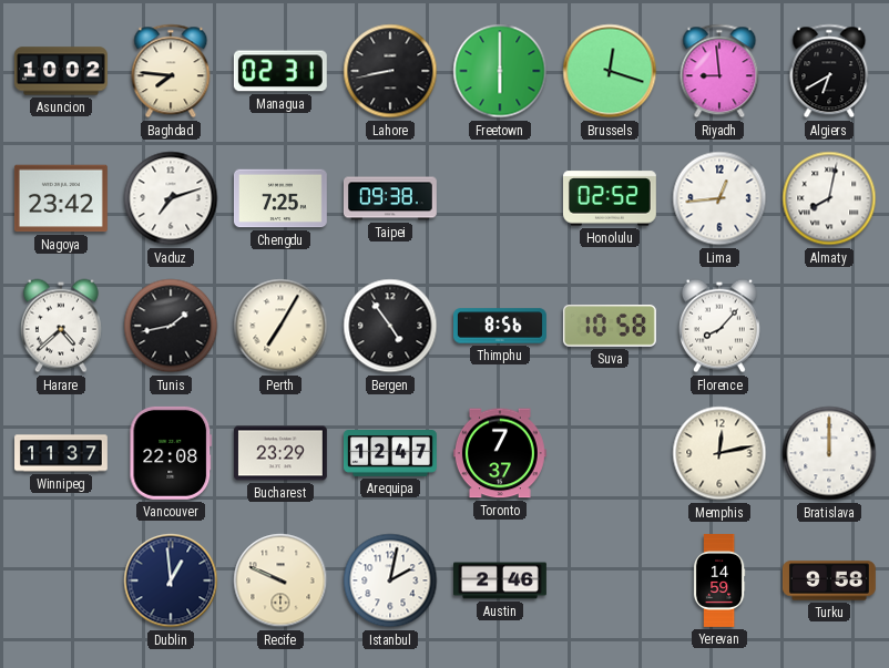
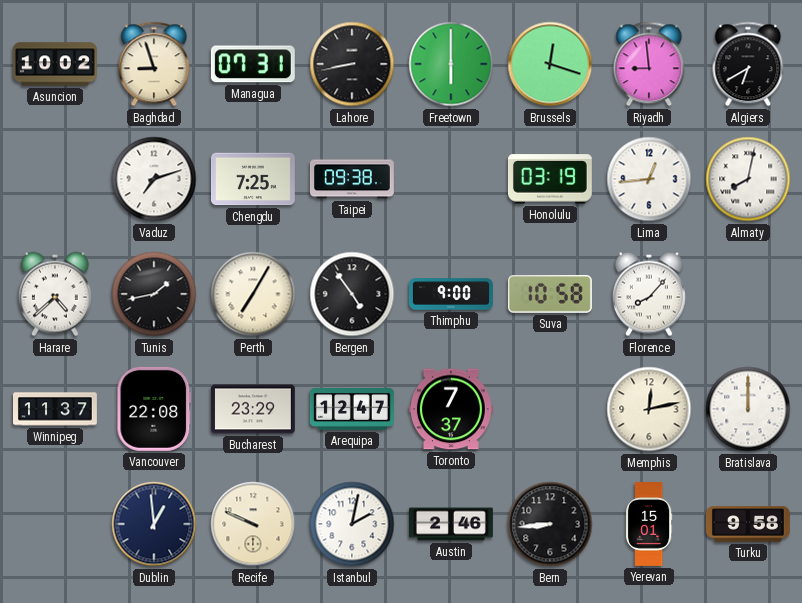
Baghdad: 7:46 -> 8:57
Managua: 02:31 -> 07:31
Nagoya: 23:42 -> none
Honolulu: 02:52 -> 03:19
Thimphu: 8:56 -> 9:00
Bern: none -> 8:44
Yerevan: 14:59 -> 15:01
